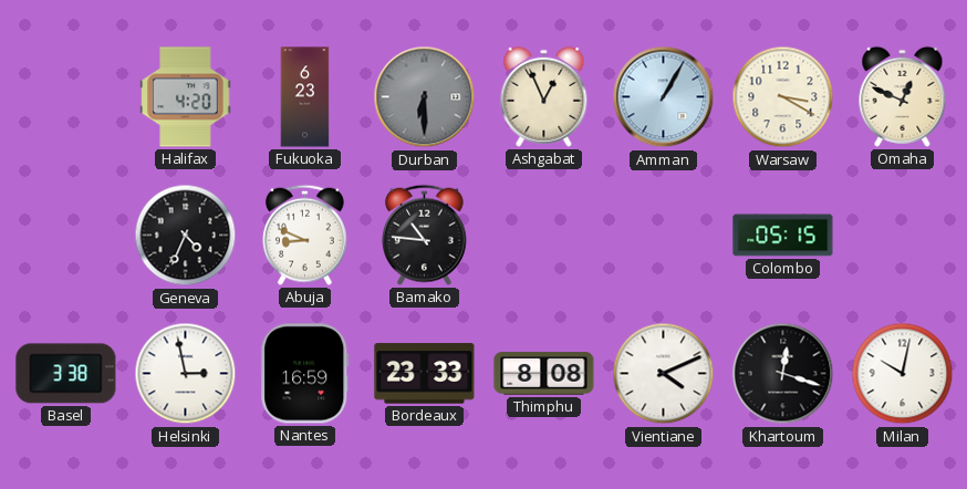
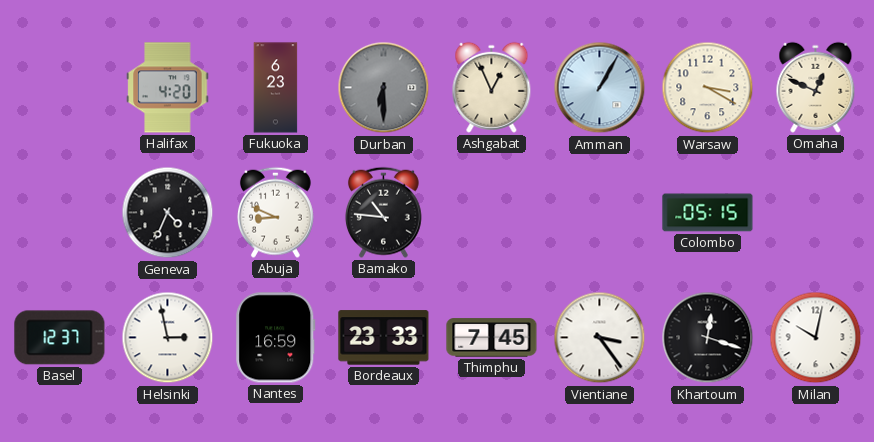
Basel: 3:38 -> 12:37
Thimphu: 8:08 -> 7:45
Vientiane: 4:11 -> 3:24
